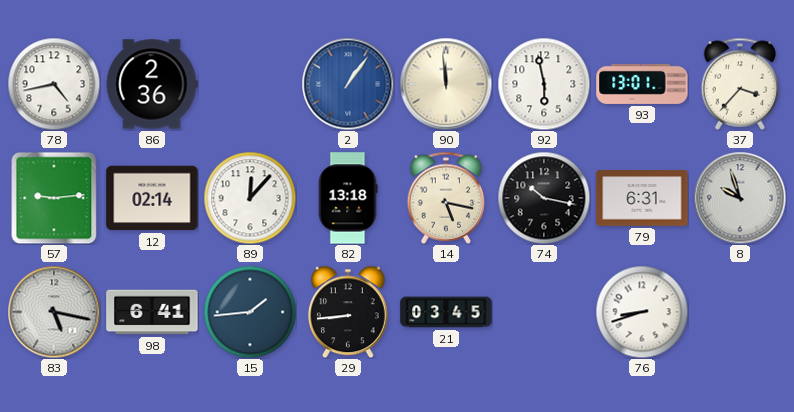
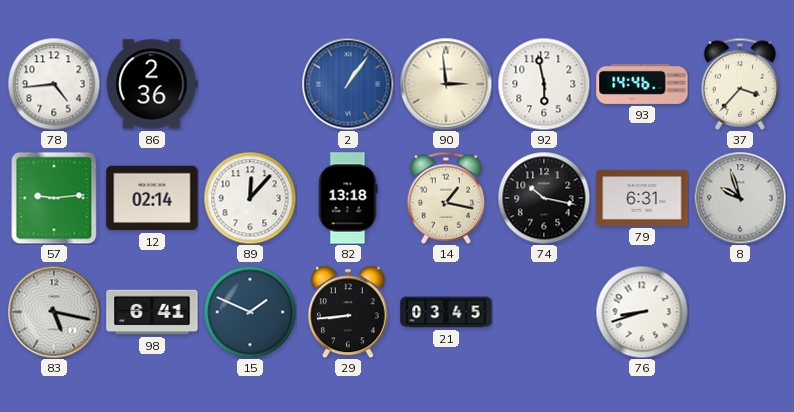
78: 4:43 -> 4:44
90: 11:59 -> 2:59
93: 13:01 -> 14:46
14: 5:17 -> 1:17
15: 1:44 -> 1:49
